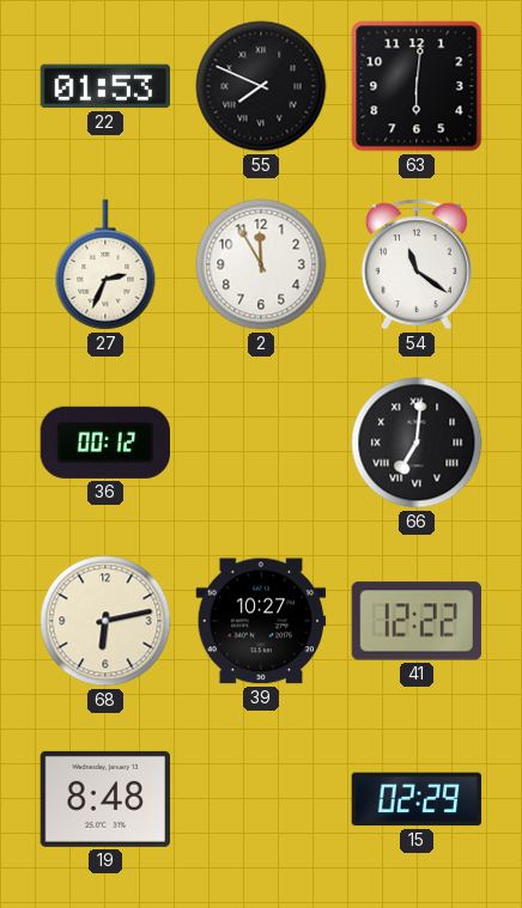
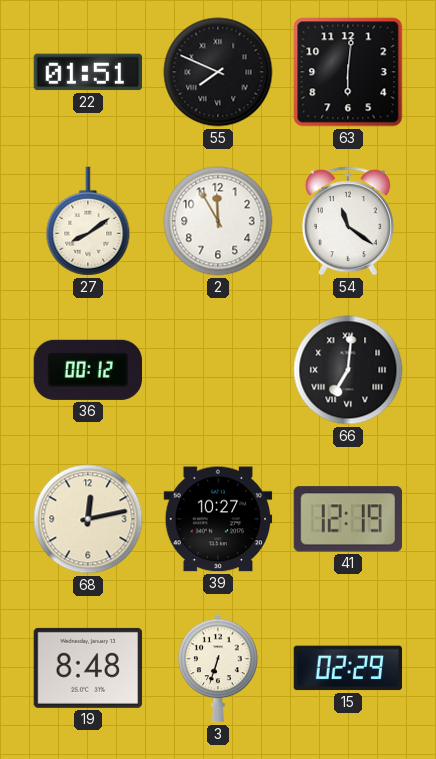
22: 01:53 -> 01:51
27: 2:34 -> 8:09
68: 6:13 -> 12:13
41: 12:22 -> 12:19
3: none -> 6:33
